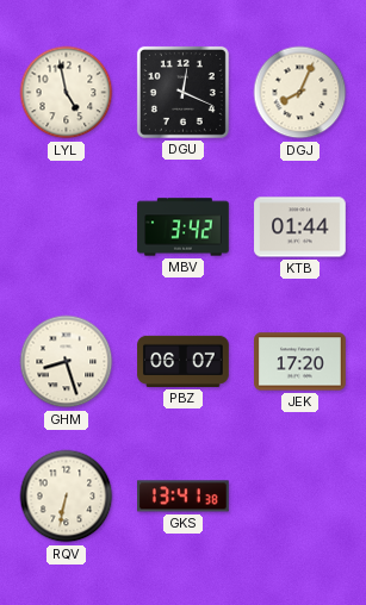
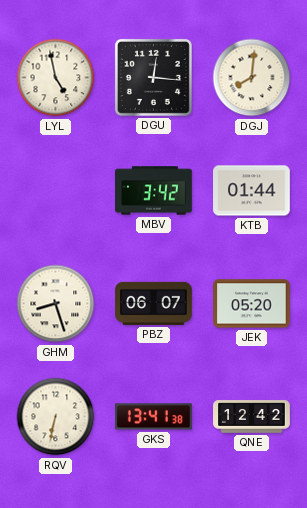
DGU: 12:19 -> 12:16
DGJ: 8:04 -> 8:01
JEK: 17:20 -> 05:20
QNE: none -> 12:42
